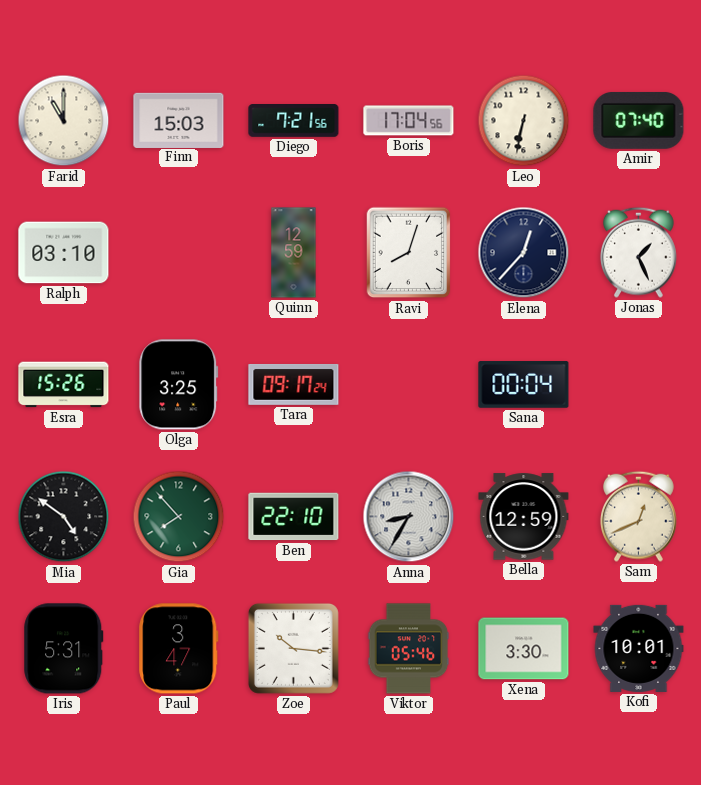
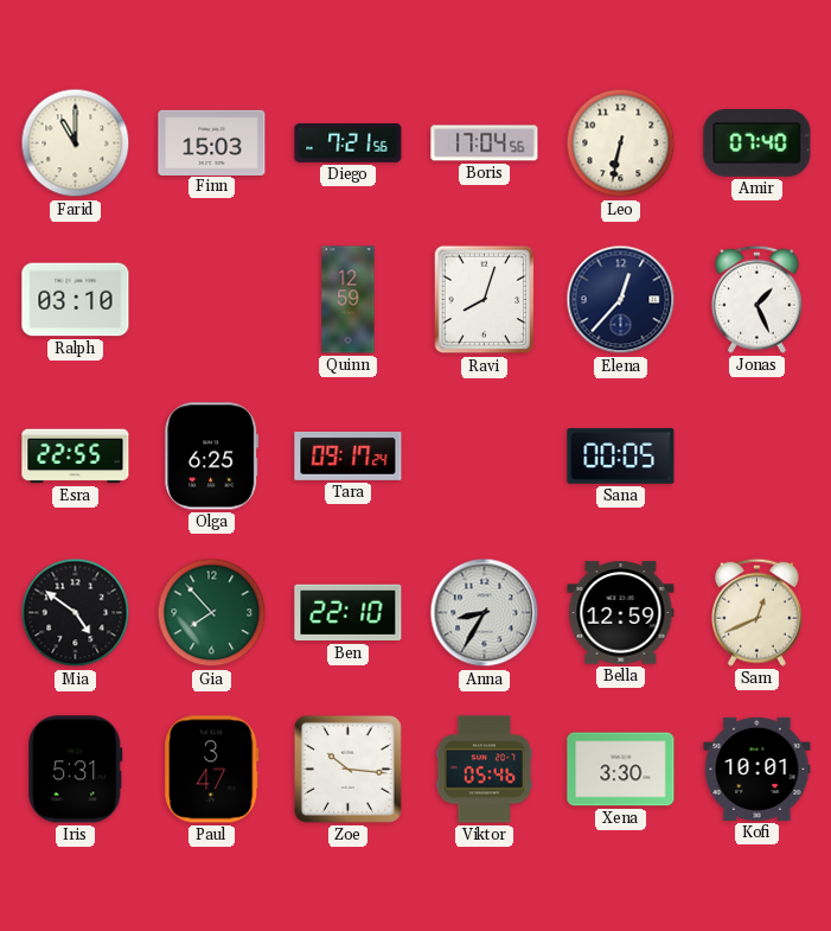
Esra: 15:26 -> 22:55
Olga: 3:25 -> 6:25
Sana: 00:04 -> 00:05
